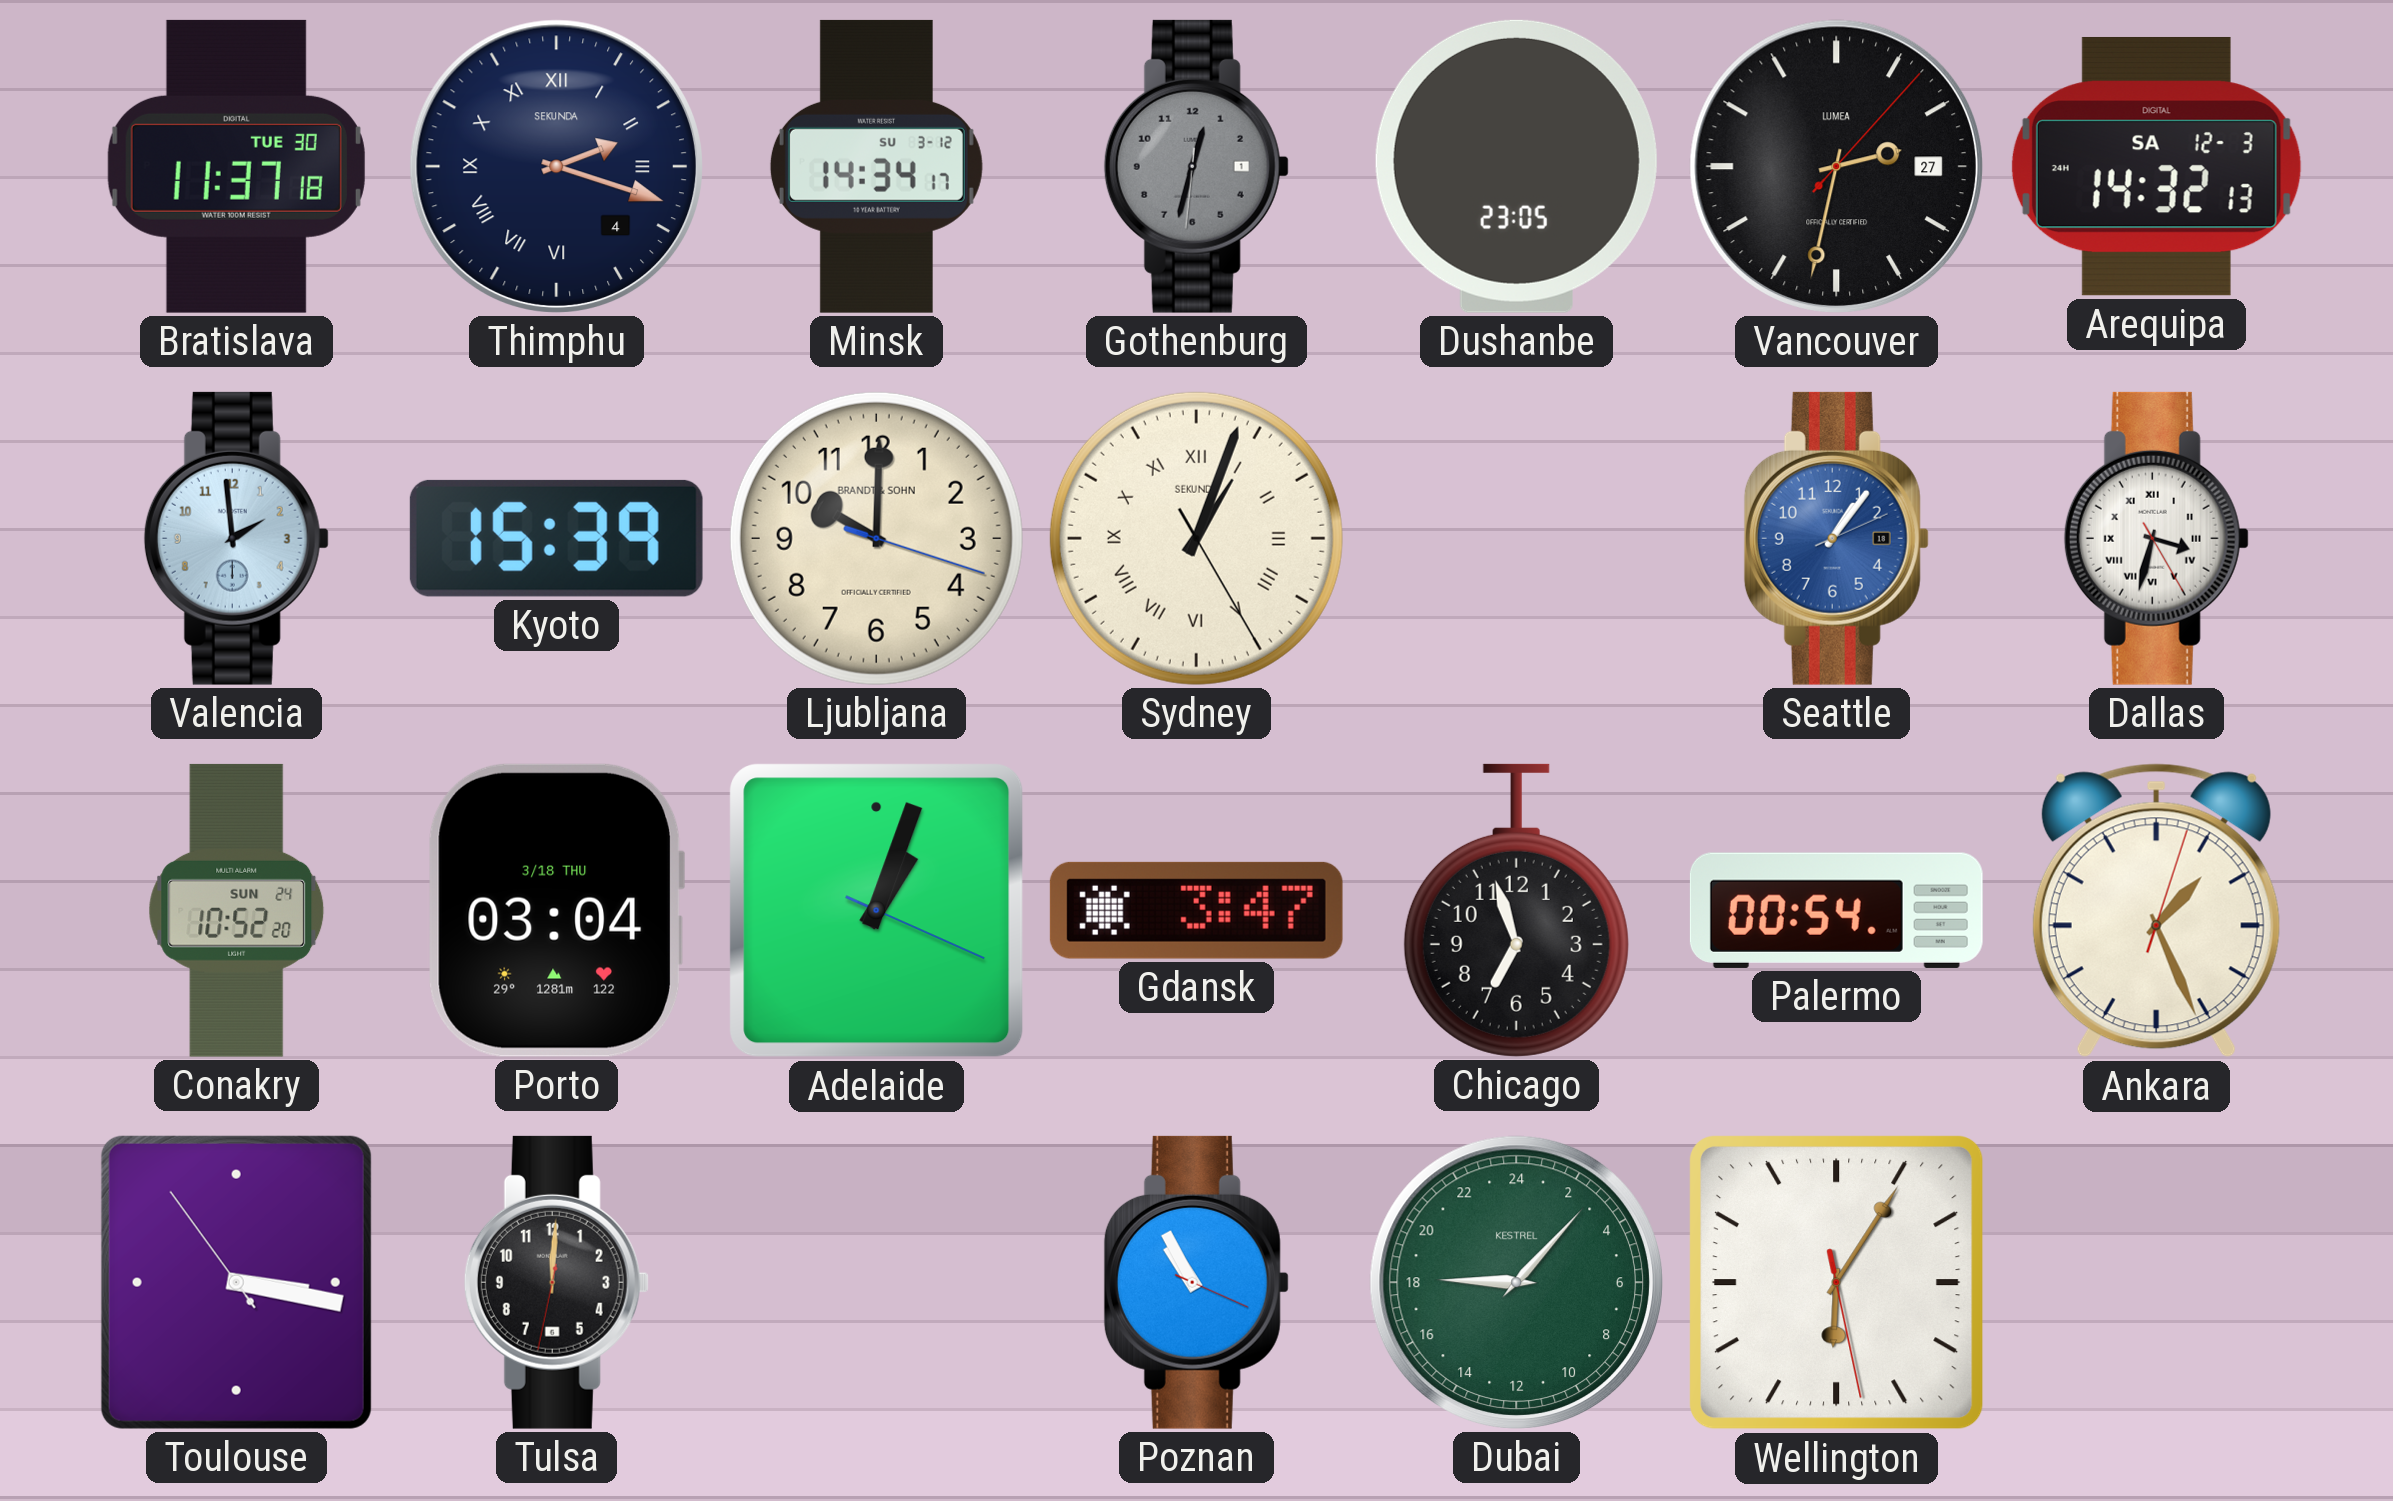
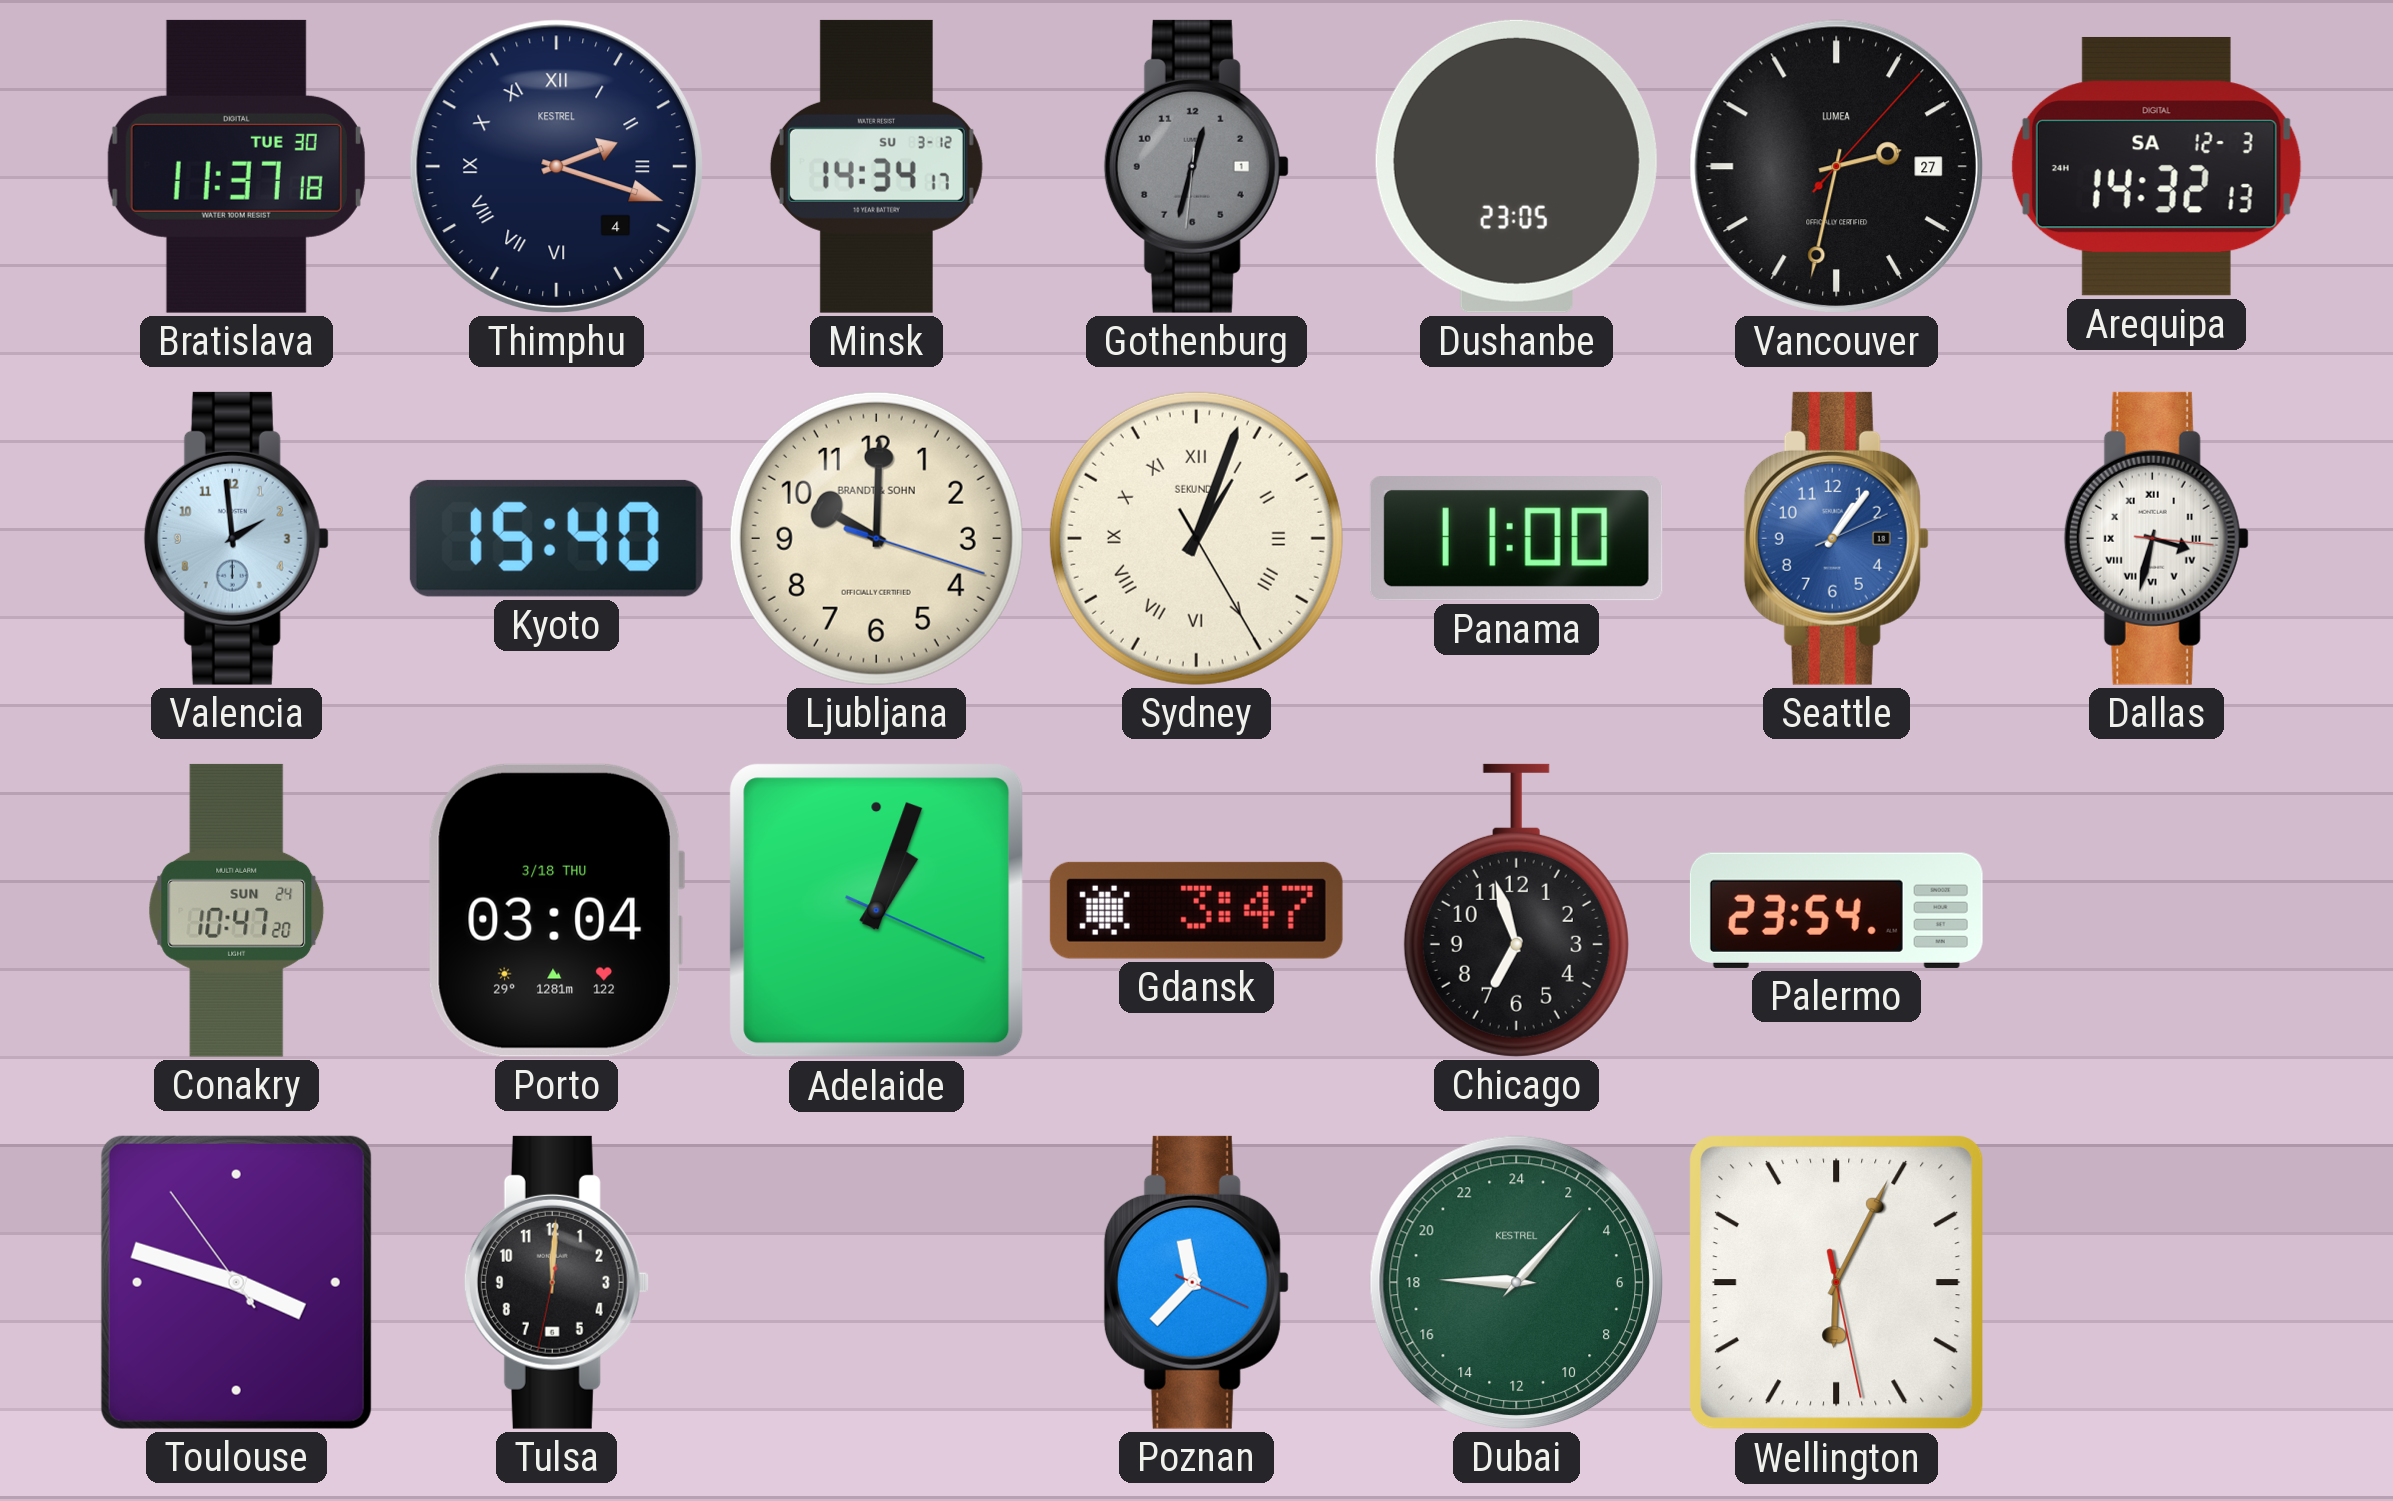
Thimphu brand: SEKUNDA -> KESTREL
Kyoto: 15:39 -> 15:40
Panama: none -> 11:00
Dallas: 3:32:25 -> 3:32:16
Conakry: 10:52 -> 10:47
Palermo: 00:54 -> 23:54
Ankara: 1:26 -> none
Toulouse: 3:16 -> 3:47
Poznan: 10:55 -> 11:37
Wellington: 6:05 -> 6:04
